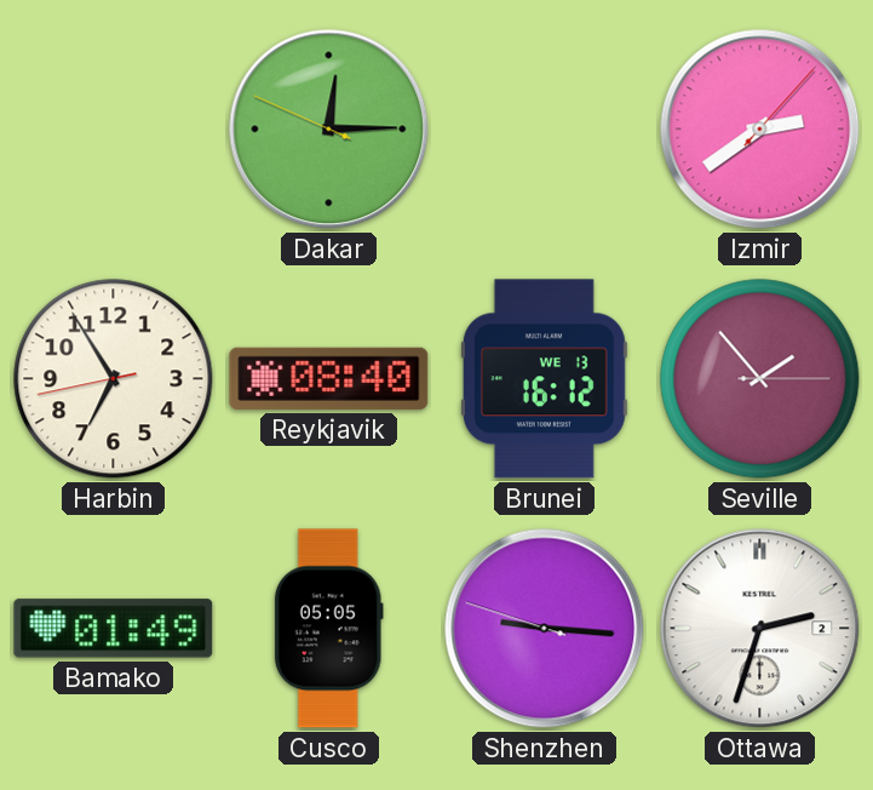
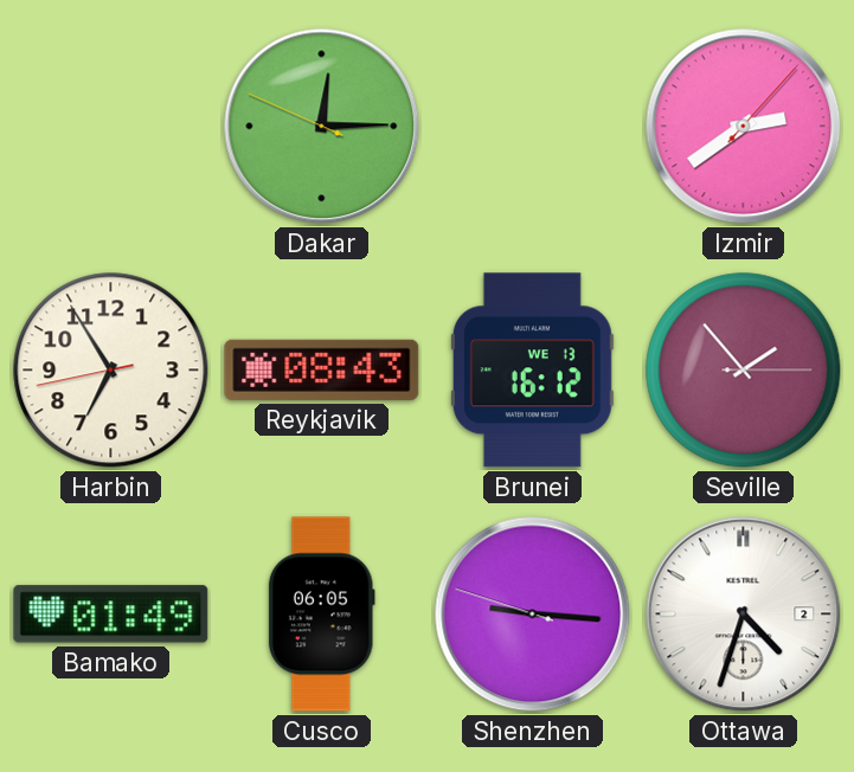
Reykjavik: 08:40 -> 08:43
Cusco: 05:05 -> 06:05
Ottawa: 2:33 -> 4:33
